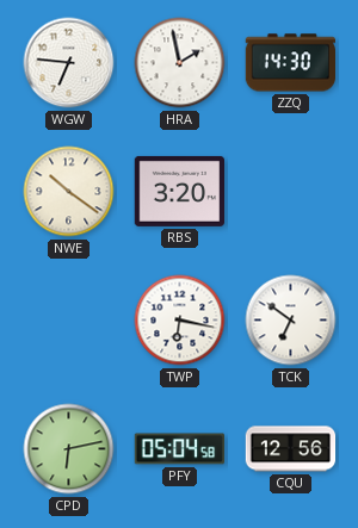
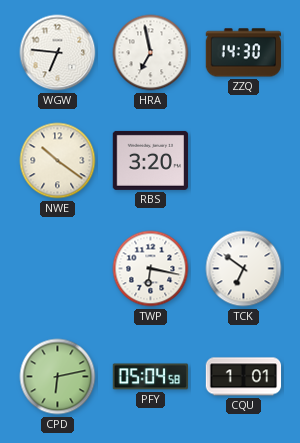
HRA: 1:58 -> 6:58
CQU: 12:56 -> 1:01
